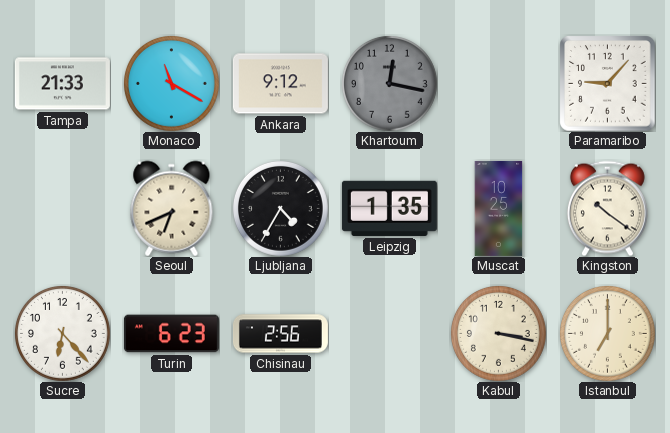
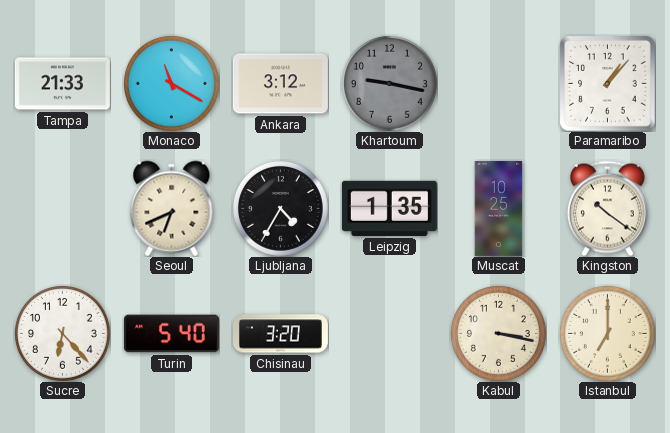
Ankara: 9:12 -> 3:12
Khartoum: 12:17 -> 9:17
Paramaribo: 9:07 -> 1:07
Turin: 6:23 -> 5:40
Chisinau: 2:56 -> 3:20
